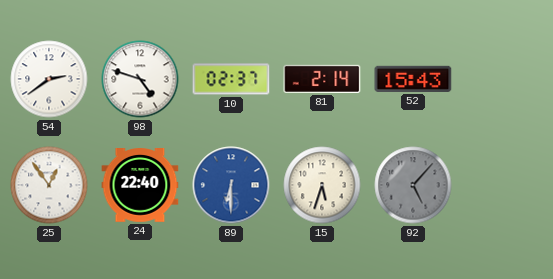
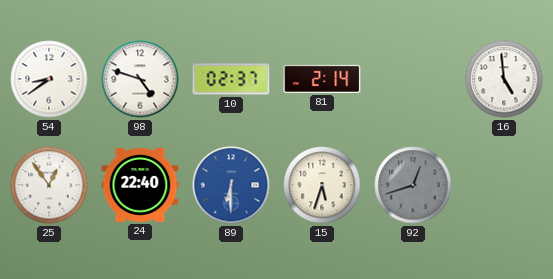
54: 2:39 -> 8:39
52: 15:43 -> none
16: none -> 4:59
92: 5:07 -> 12:42
